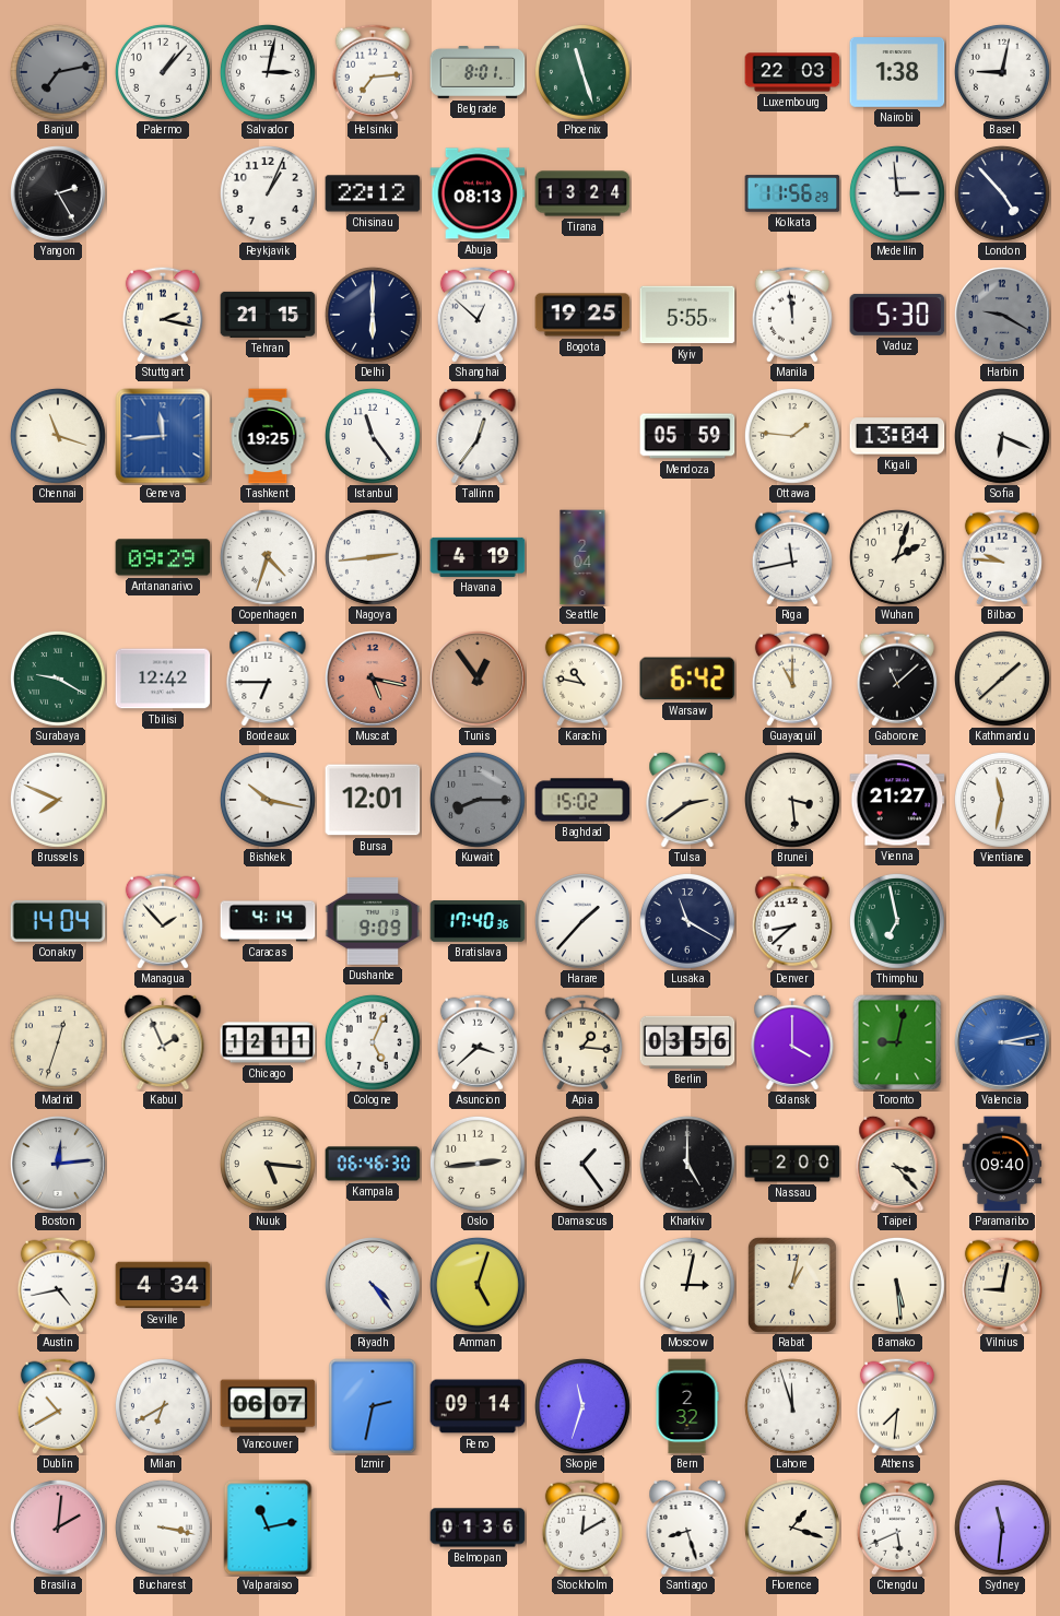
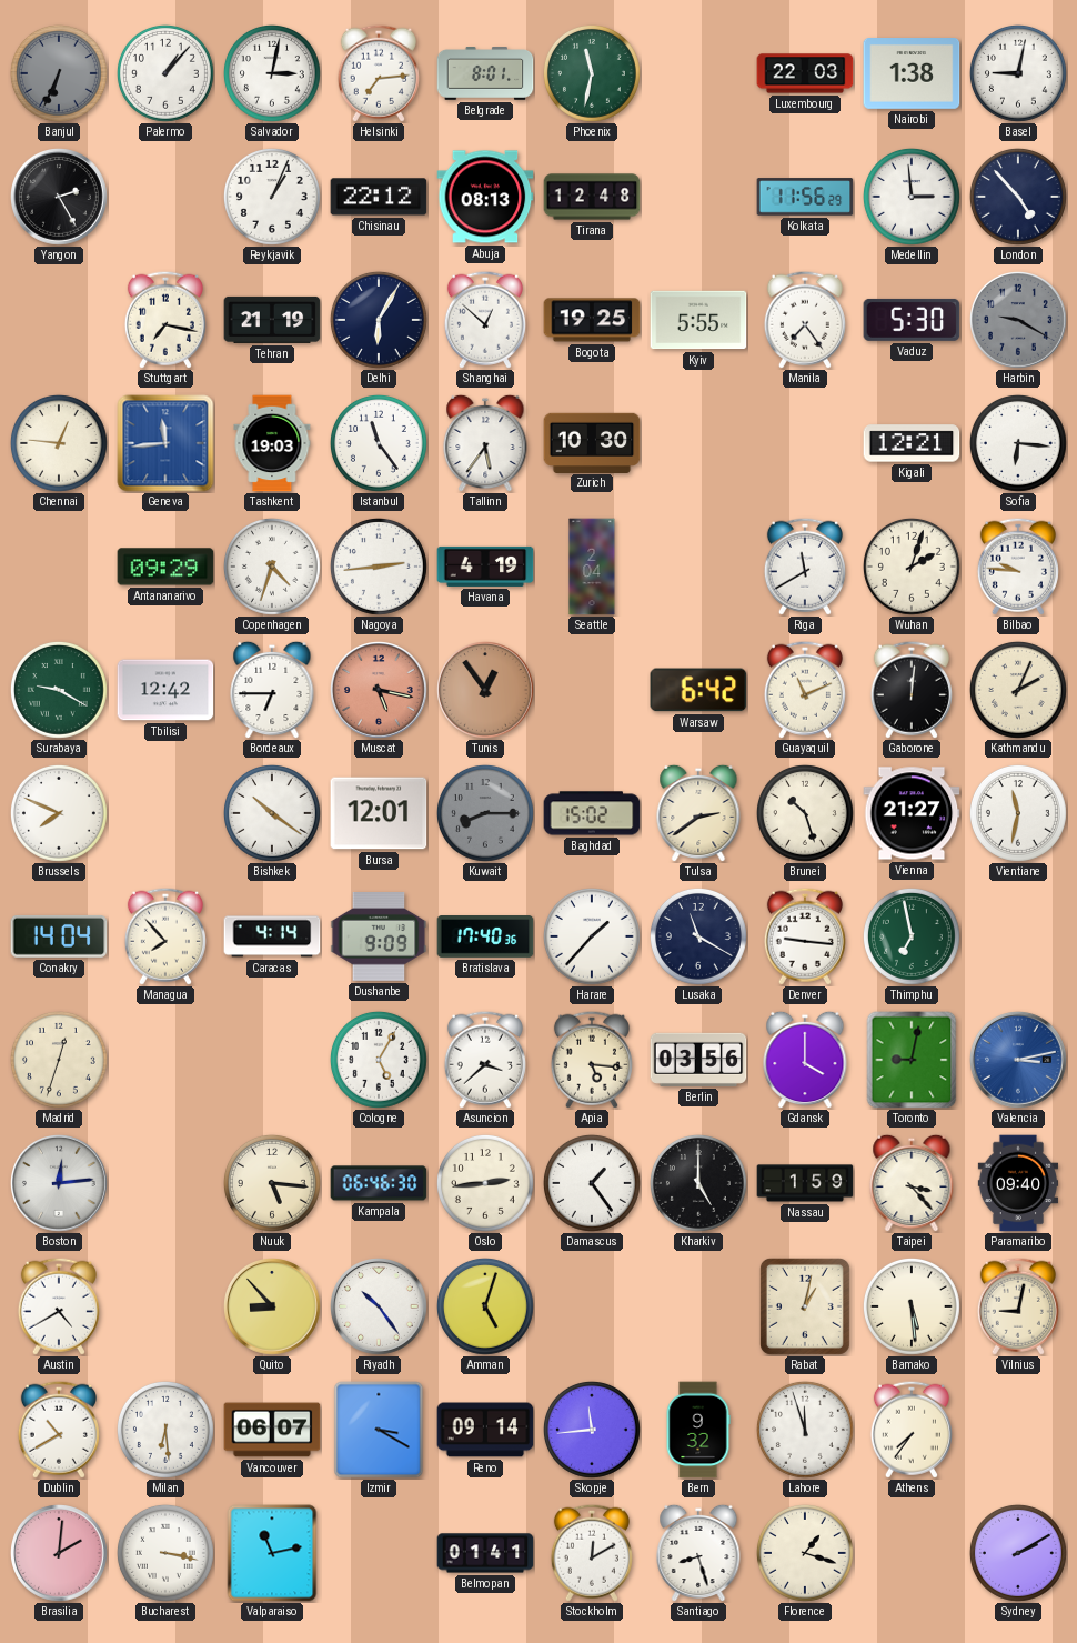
Banjul: 7:13 -> 6:34
Phoenix: 11:27 -> 11:32
Tirana: 13:24 -> 12:48
Stuttgart: 2:17 -> 7:17
Tehran: 21:15 -> 21:19
Delhi: 6:00 -> 6:05
Manila: 11:59 -> 7:24
Chennai: 11:18 -> 12:46
Tashkent: 19:25 -> 19:03
Tallinn: 12:36 -> 5:36
Zurich: none -> 10:30
Mendoza: 05:59 -> none
Ottawa: 1:46 -> none
Kigali: 13:04 -> 12:21
Sofia: 6:19 -> 6:16
Riga: 11:43 -> 11:40
Karachi: 10:47 -> none
Guayaquil: 11:00 -> 11:11
Gaborone: 11:08 -> 12:01
Kathmandu: 1:38 -> 2:04
Bishkek: 10:17 -> 10:21
Brunei: 3:29 -> 10:27
Managua: 1:53 -> 7:53
Denver: 8:38 -> 9:16
Kabul: 1:56 -> none
Chicago: 12:11 -> none
Cologne: 5:04 -> 5:05
Apia: 1:16 -> 5:16
Nassau: 2:00 -> 1:59
Austin: 4:43 -> 4:40
Seville: 4:34 -> none
Quito: none -> 8:53
Riyadh: 4:24 -> 10:24
Moscow: 3:02 -> none
Milan: 6:40 -> 6:29
Izmir: 2:32 -> 3:20
Skopje: 11:33 -> 11:44
Bern: 2:32 -> 9:32
Athens: 7:31 -> 7:36
Belmopan: 01:36 -> 01:41
Chengdu: 5:41 -> none
Sydney: 11:31 -> 2:10
